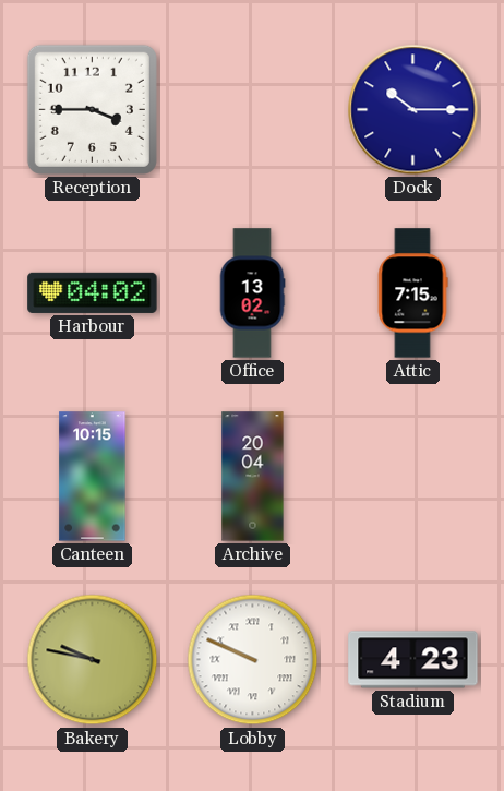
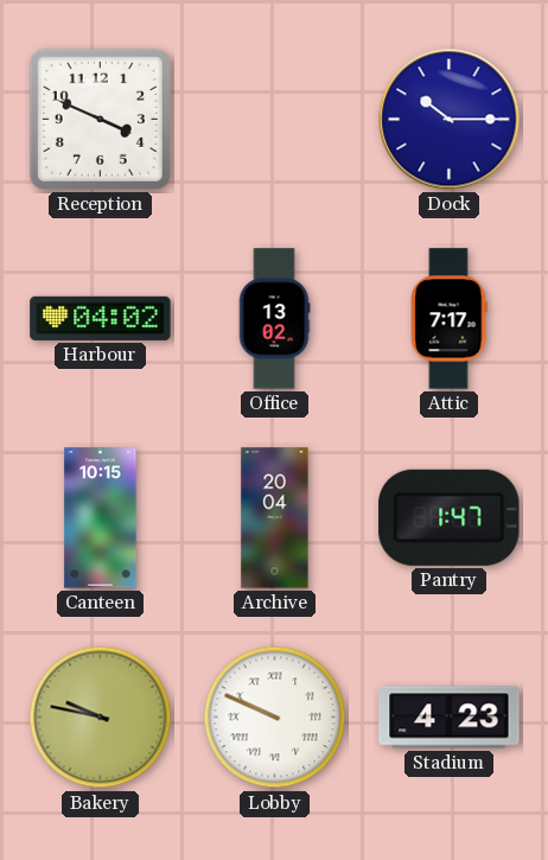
Reception: 3:45 -> 3:49
Attic: 7:15 -> 7:17
Pantry: none -> 1:47
